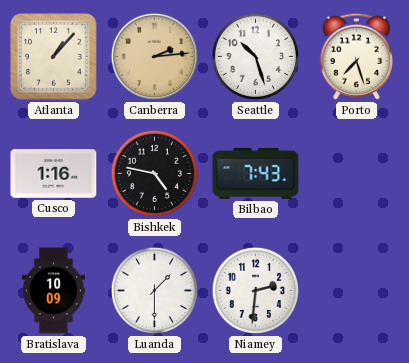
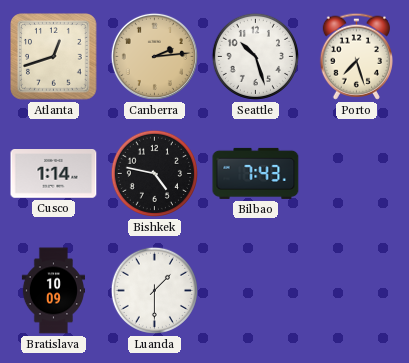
Atlanta: 1:07 -> 12:42
Cusco: 1:16 -> 1:14
Niamey: 2:31 -> none
